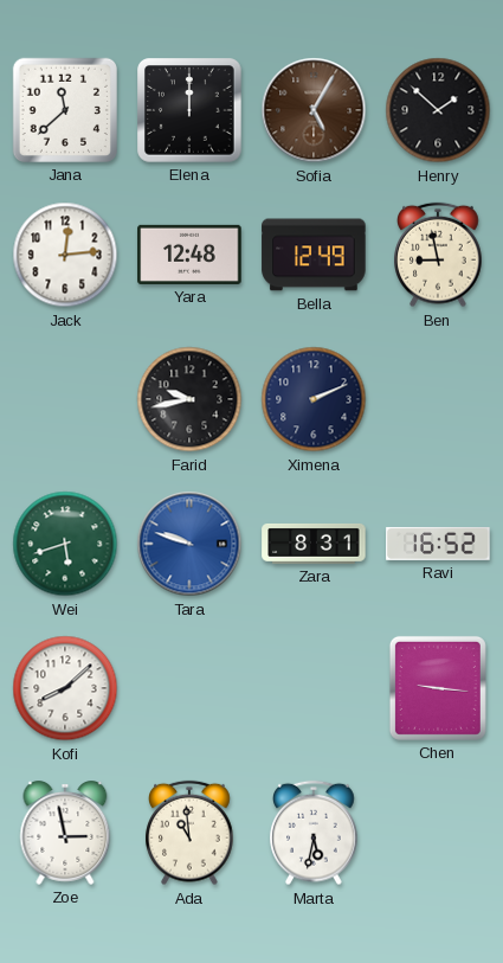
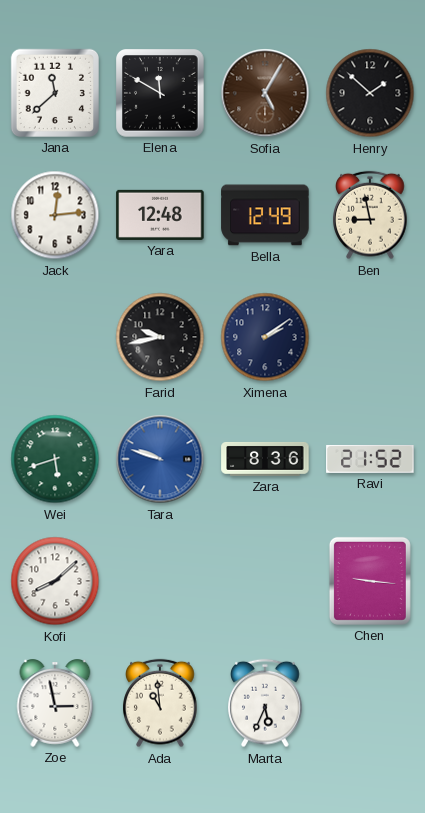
Elena: 12:00 -> 11:50
Ximena: 2:11 -> 2:09
Zara: 8:31 -> 8:36
Ravi: 16:52 -> 21:52
Marta: 5:32 -> 5:34
